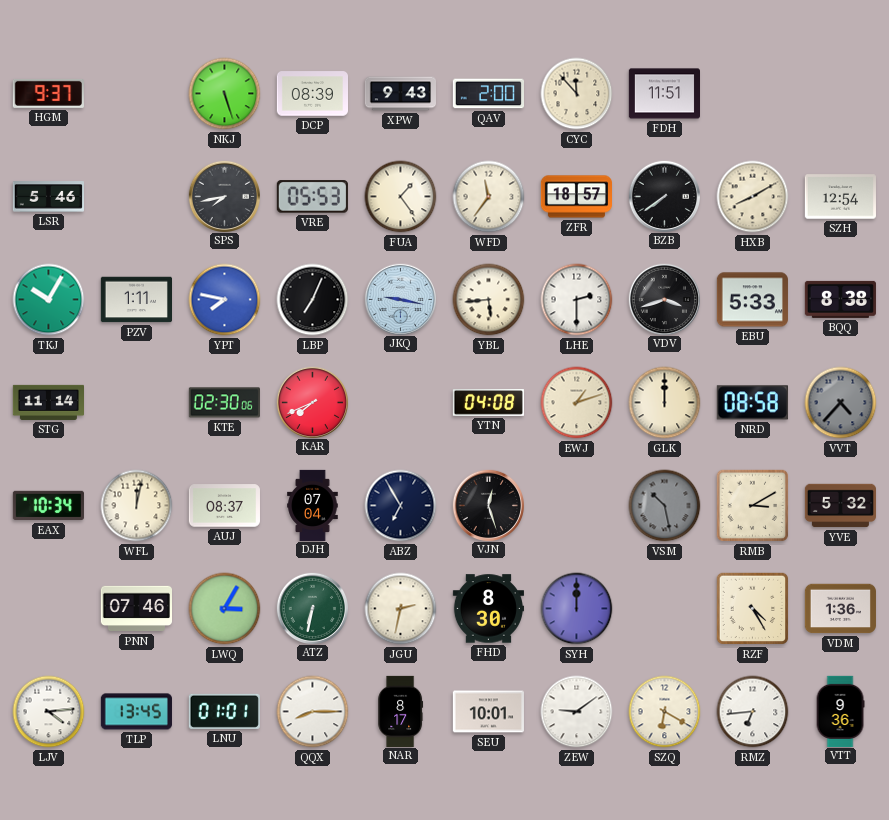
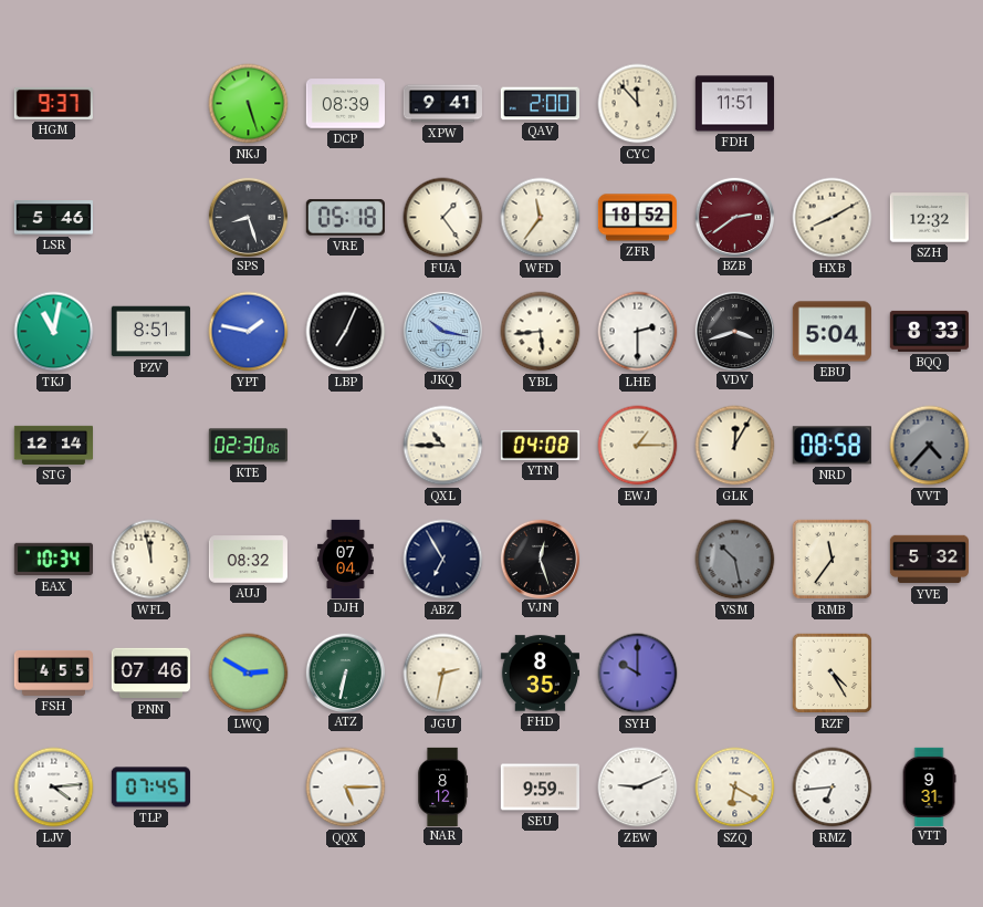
XPW: 9:43 -> 9:41
SPS: 7:43 -> 8:27
VRE: 05:53 -> 05:18
ZFR: 18:57 -> 18:52
BZB: 7:39 -> 2:39
BZB dial: black -> burgundy
SZH: 12:54 -> 12:32
TKJ: 10:05 -> 11:02
PZV: 1:11 -> 8:51
YPT: 7:47 -> 1:47
JKQ: 9:17 -> 10:17
EBU: 5:33 -> 5:04
BQQ: 8:38 -> 8:33
STG: 11:14 -> 12:14
KAR: 7:41 -> none
QXL: none -> 10:45
EWJ: 1:12 -> 1:15
GLK: 12:00 -> 12:05
WFL: 12:02 -> 11:58
AUJ: 08:37 -> 08:32
RMB: 3:10 -> 11:36
FSH: none -> 4:55
LWQ: 3:05 -> 2:50
FHD: 8:30 -> 8:35
SYH: 12:00 -> 10:00
VDM: 1:36 -> none
TLP: 13:45 -> 07:45
LNU: 01:01 -> none
QQX: 8:15 -> 5:15
NAR: 8:17 -> 8:12
SEU: 10:01 -> 9:59
ZEW: 9:09 -> 9:11
VTT: 9:36 -> 9:31
